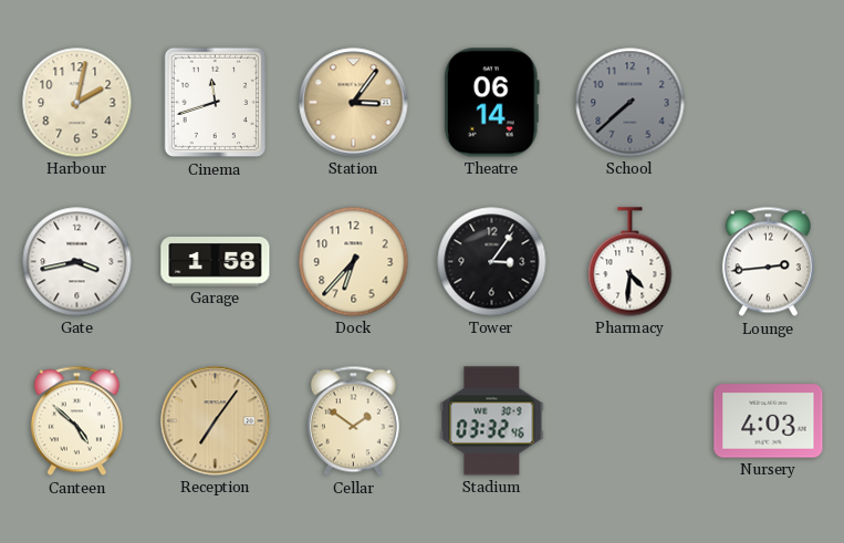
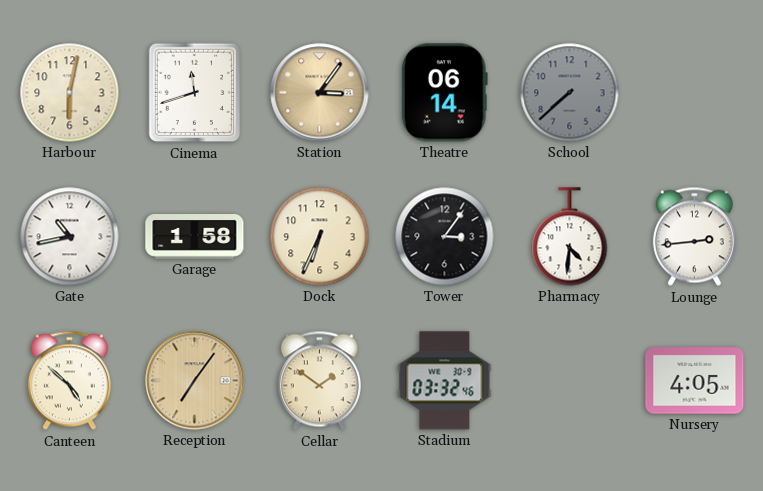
Harbour: 2:02 -> 6:02
Gate: 3:43 -> 10:43
Dock: 6:37 -> 6:34
Nursery: 4:03 -> 4:05
